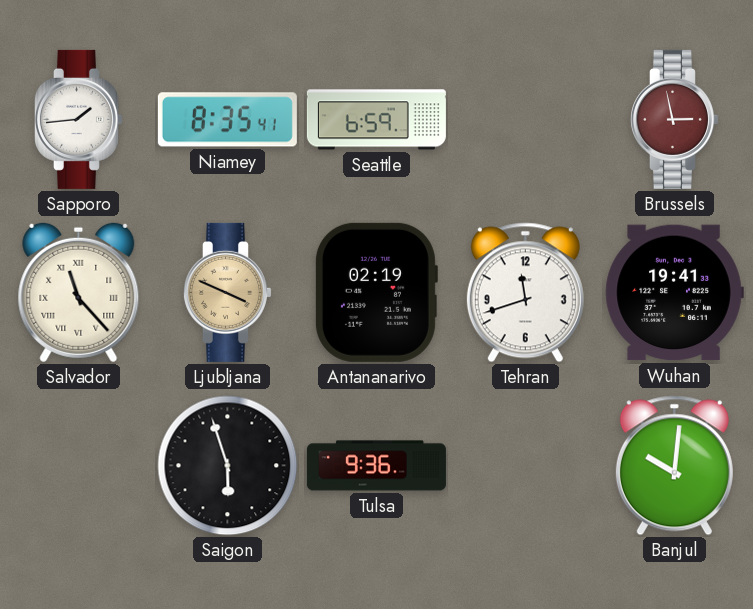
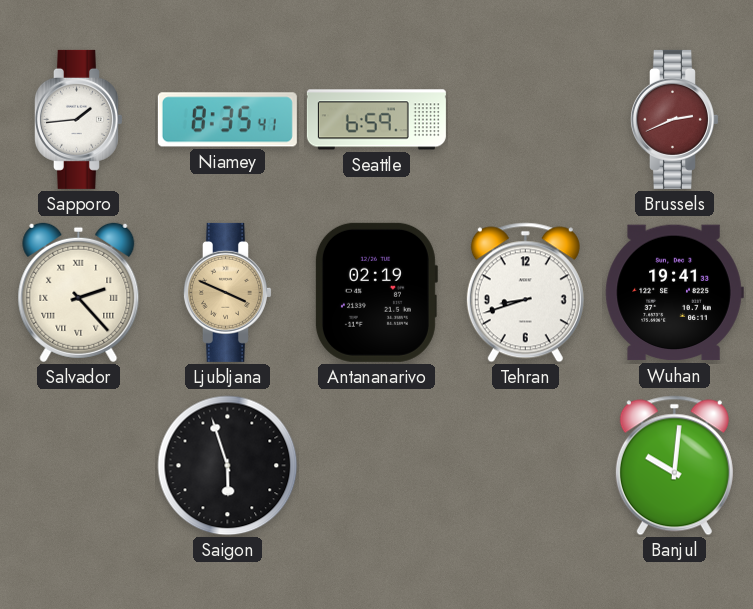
Brussels: 2:58 -> 2:41
Salvador: 11:23 -> 2:23
Tehran: 11:42 -> 8:42
Tulsa: 9:36 -> none
